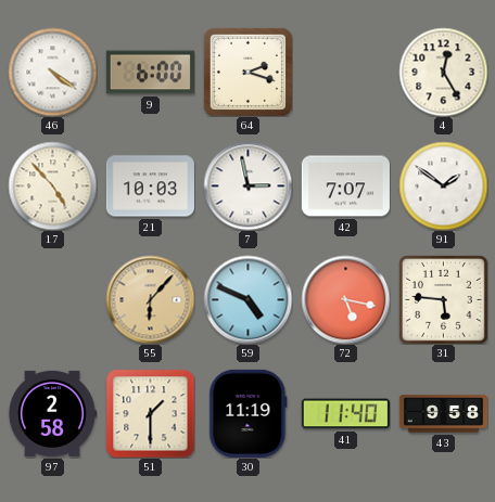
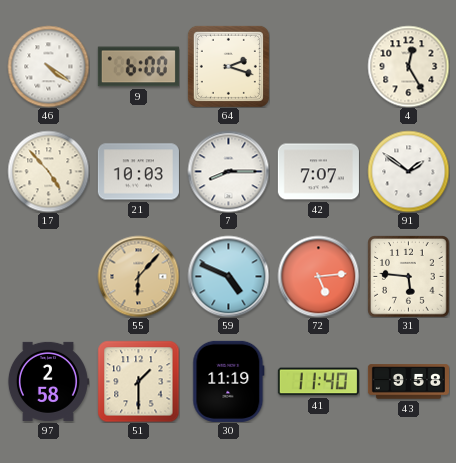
7: 2:58 -> 8:15
72: 5:17 -> 5:14
